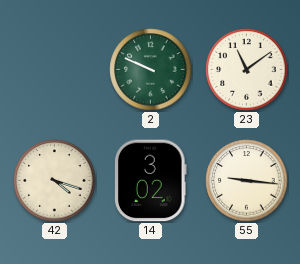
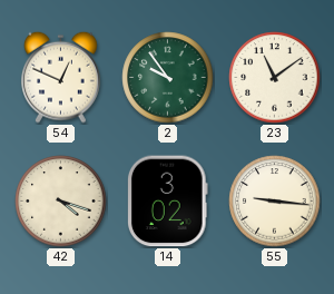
54: none -> 12:49
2: 9:49 -> 9:54
